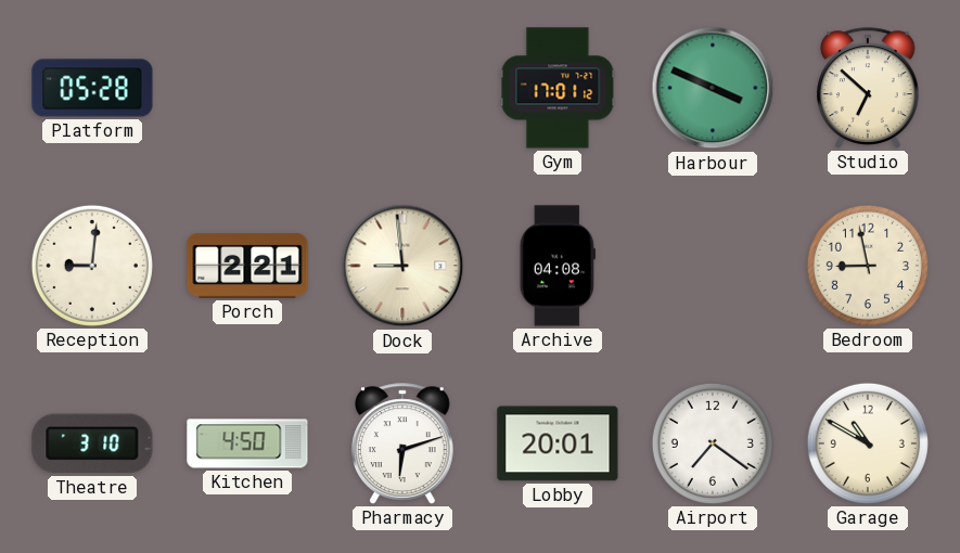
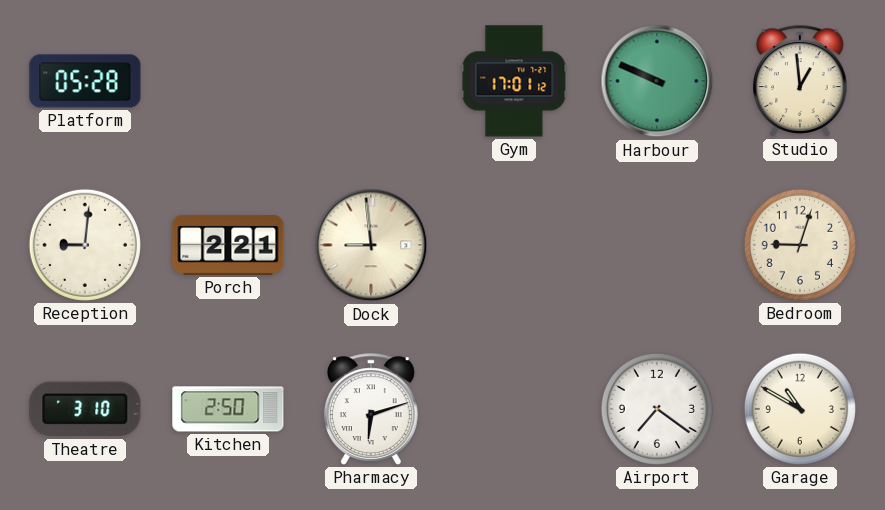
Harbour: 3:49 -> 9:49
Studio: 6:52 -> 12:59
Archive: 04:08 -> none
Bedroom: 8:58 -> 9:03
Kitchen: 4:50 -> 2:50
Lobby: 20:01 -> none
